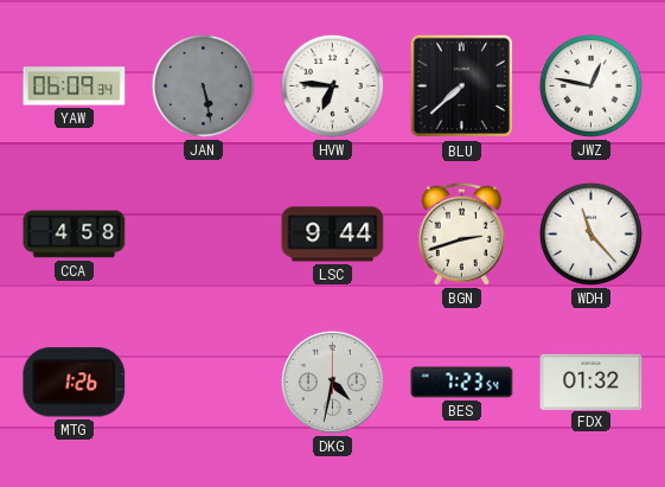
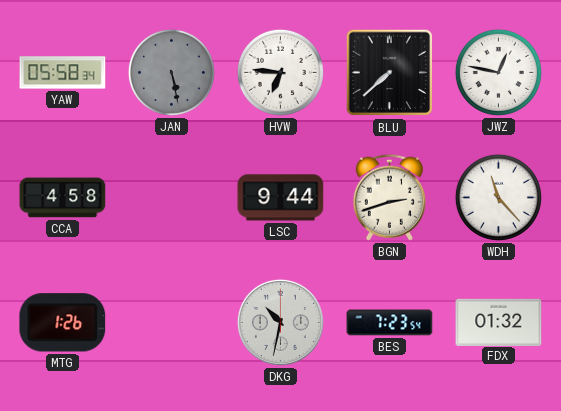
YAW: 06:09 -> 05:58
DKG: 4:32 -> 10:32
